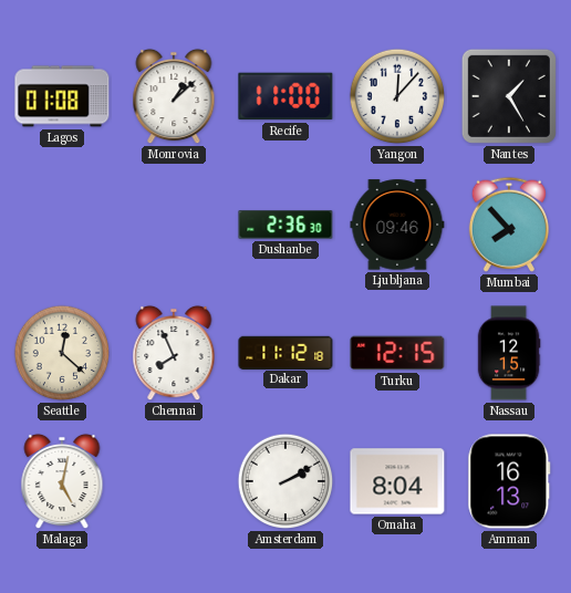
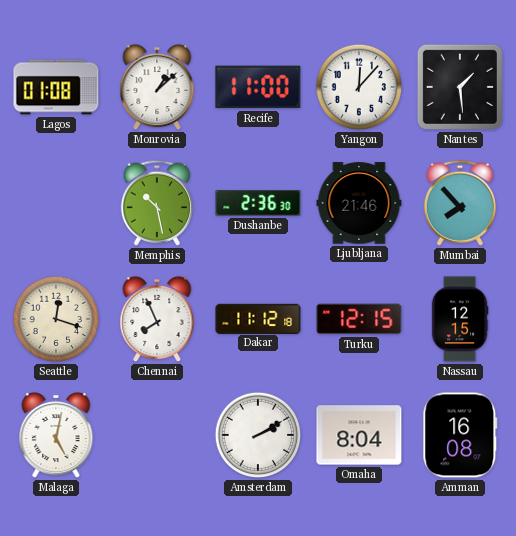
Nantes: 1:25 -> 1:29
Memphis: none -> 10:28
Ljubljana: 09:46 -> 21:46
Seattle: 12:22 -> 12:18
Amman: 16:13 -> 16:08
